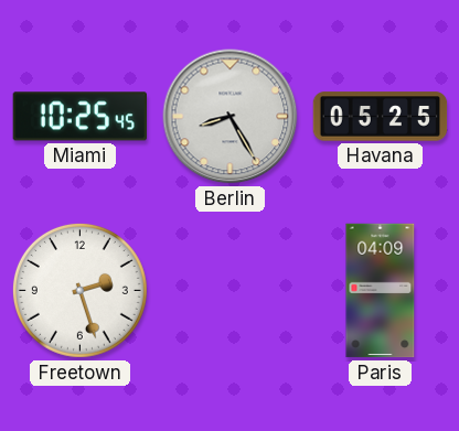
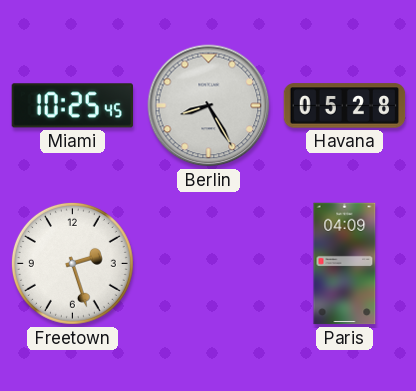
Havana: 05:25 -> 05:28
